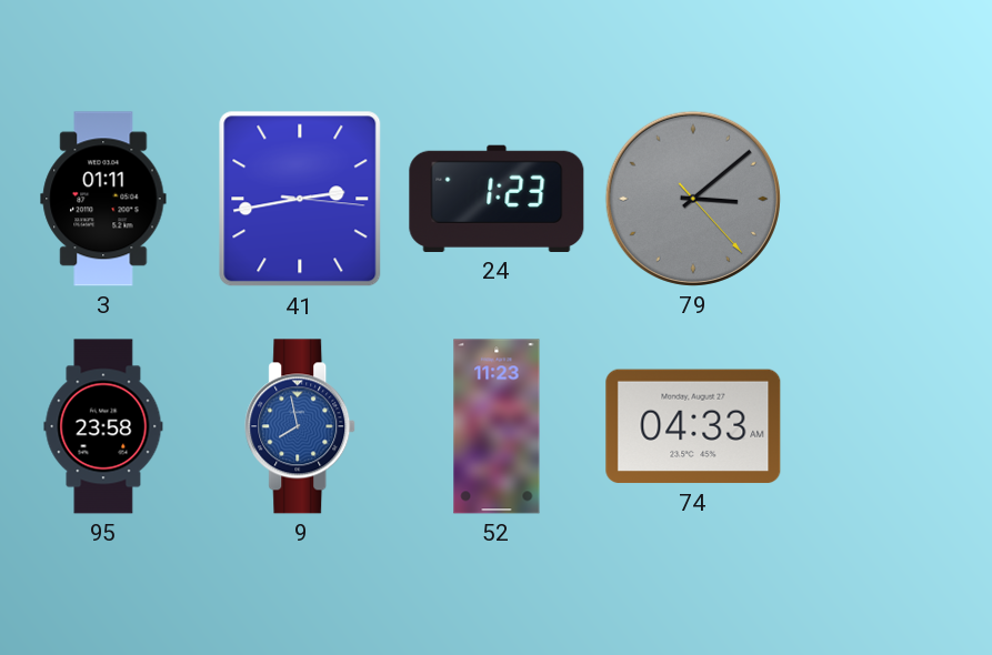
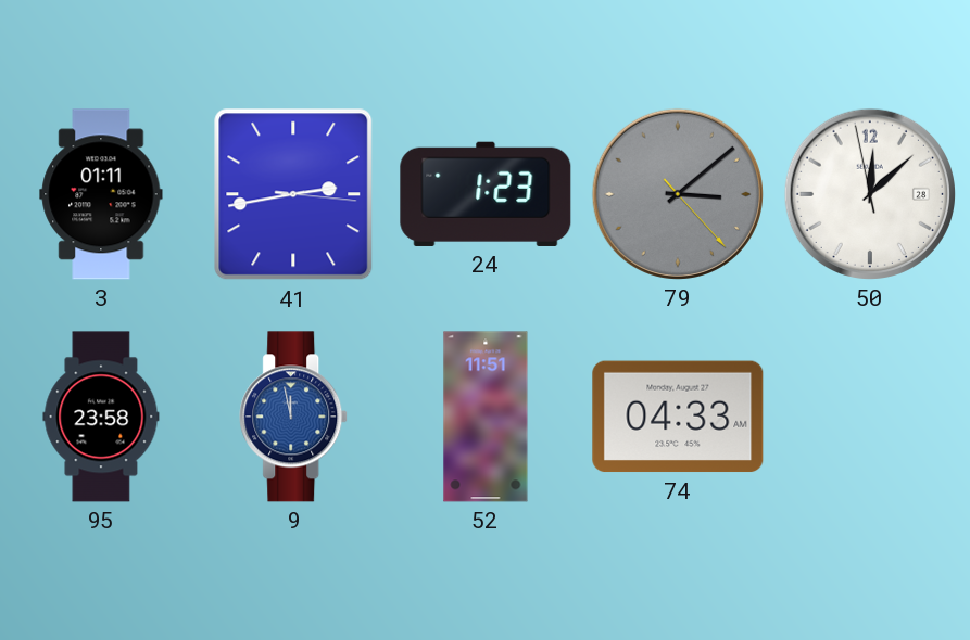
50: none -> 12:07
9: 7:58 -> 11:58
52: 11:23 -> 11:51
